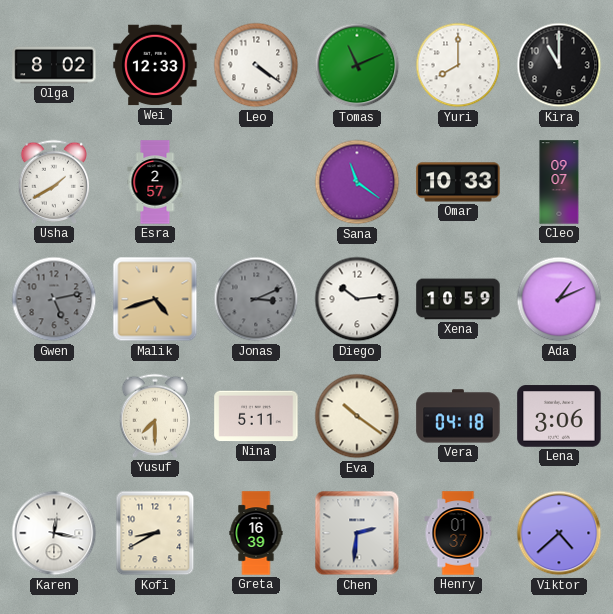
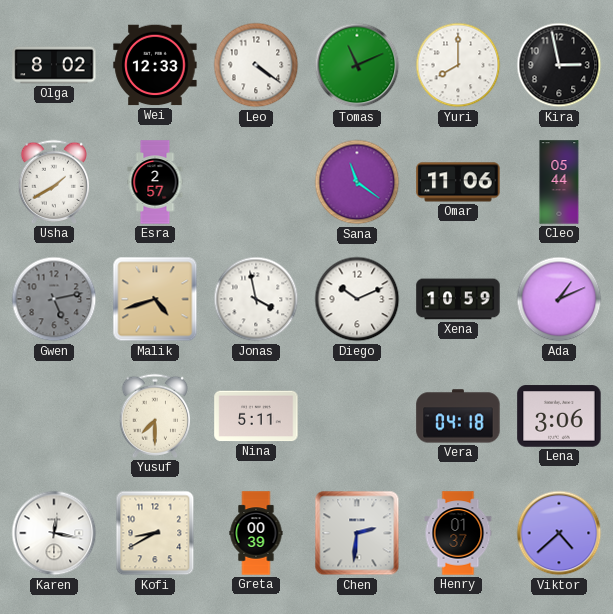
Kira: 11:00 -> 2:58
Omar: 10:33 -> 11:06
Cleo: 09:07 -> 05:44
Jonas: 3:11 -> 3:58
Jonas dial: grey -> white
Diego: 10:14 -> 10:11
Eva: 10:21 -> none
Greta: 16:39 -> 00:39
